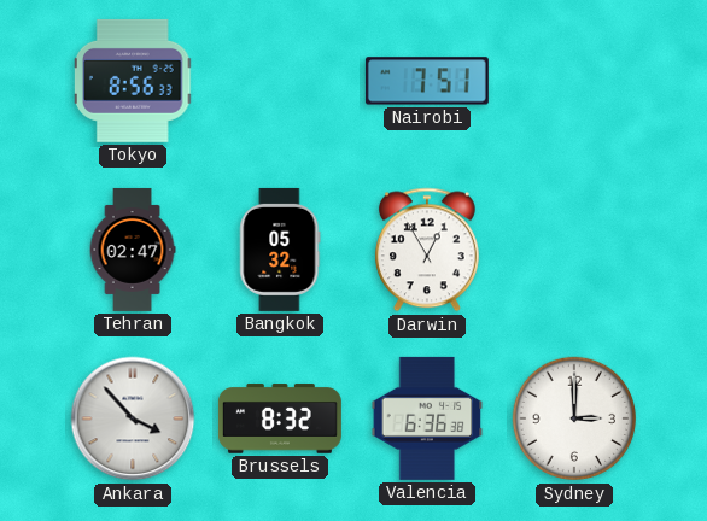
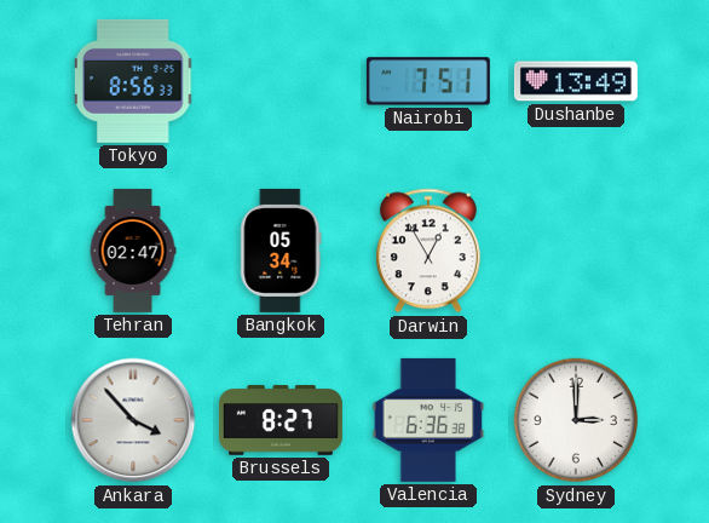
Dushanbe: none -> 13:49
Bangkok: 05:32 -> 05:34
Brussels: 8:32 -> 8:27
